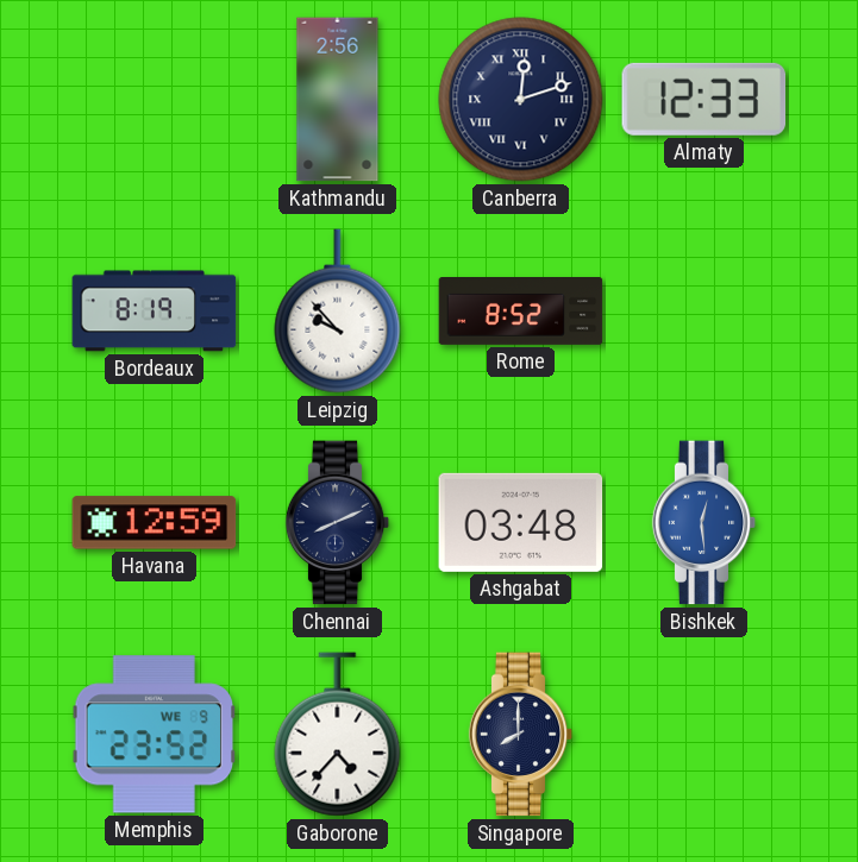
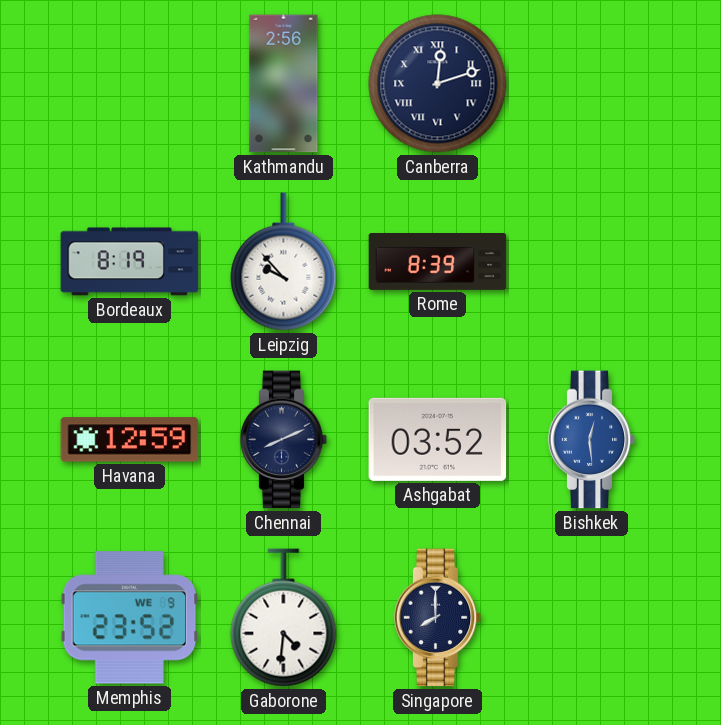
Almaty: 12:33 -> none
Rome: 8:52 -> 8:39
Ashgabat: 03:48 -> 03:52
Gaborone: 4:37 -> 4:31
